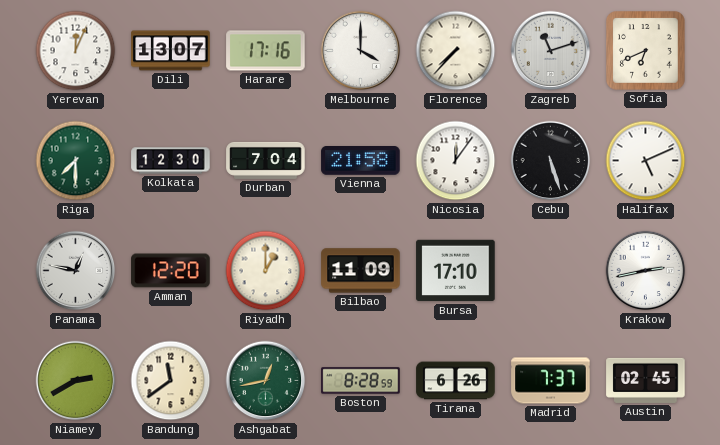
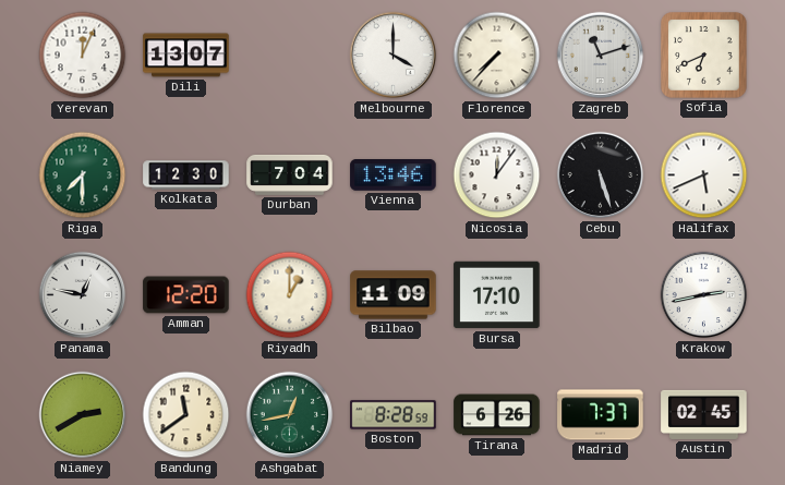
Harare: 17:16 -> none
Vienna: 21:58 -> 13:46
Halifax: 5:11 -> 5:41
